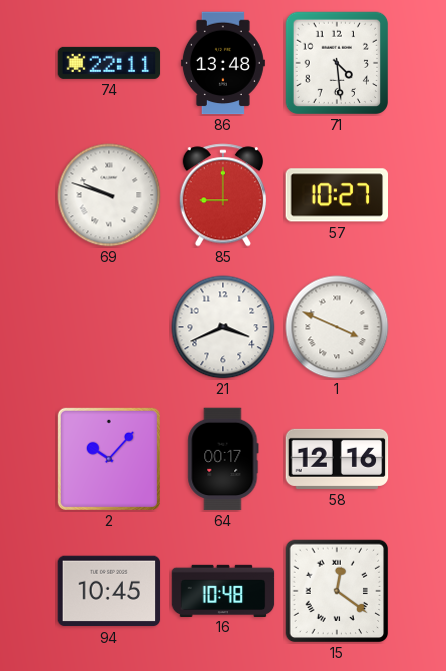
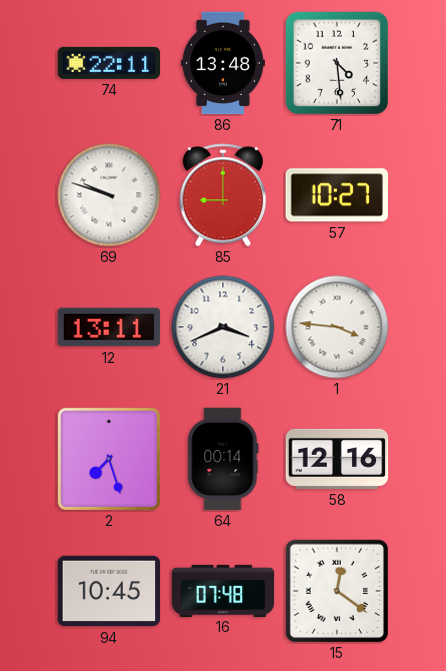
12: none -> 13:11
1: 3:49 -> 3:46
2: 10:07 -> 7:27
64: 00:17 -> 00:14
16: 10:48 -> 07:48
